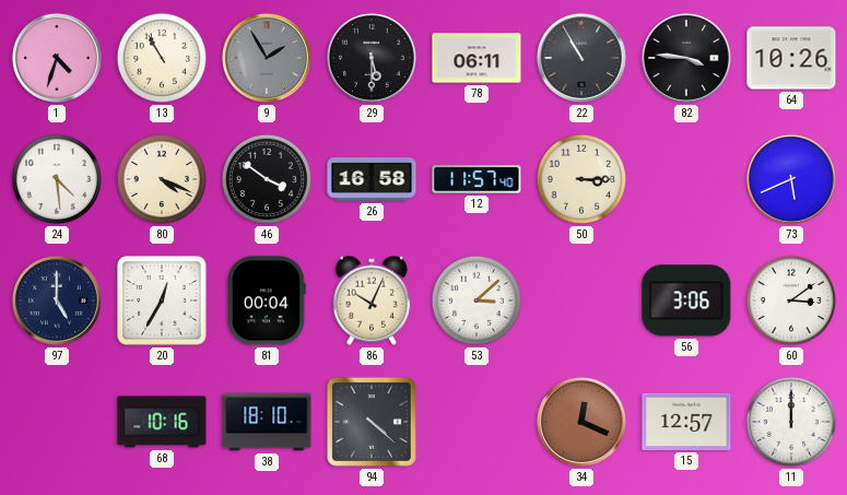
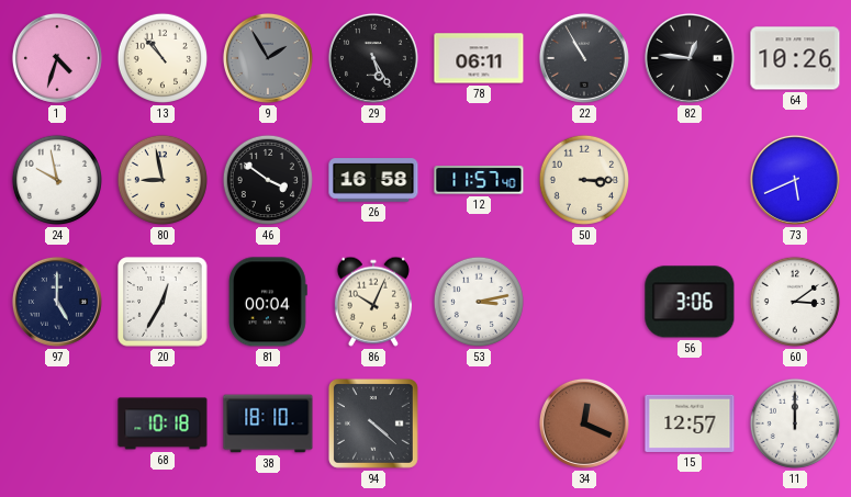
13: 10:55 -> 10:53
29: 5:30 -> 5:25
82: 3:46 -> 12:46
24: 4:29 -> 9:58
80: 4:19 -> 8:58
53: 3:08 -> 3:13
68: 10:16 -> 10:18
